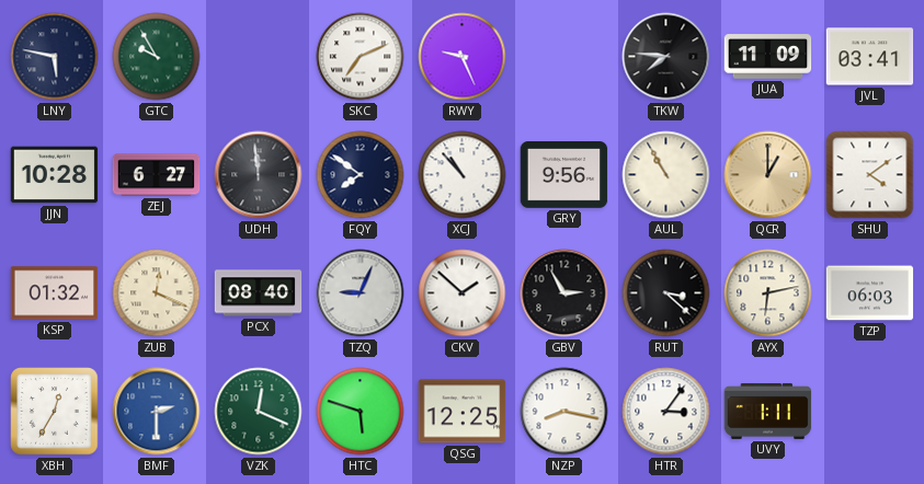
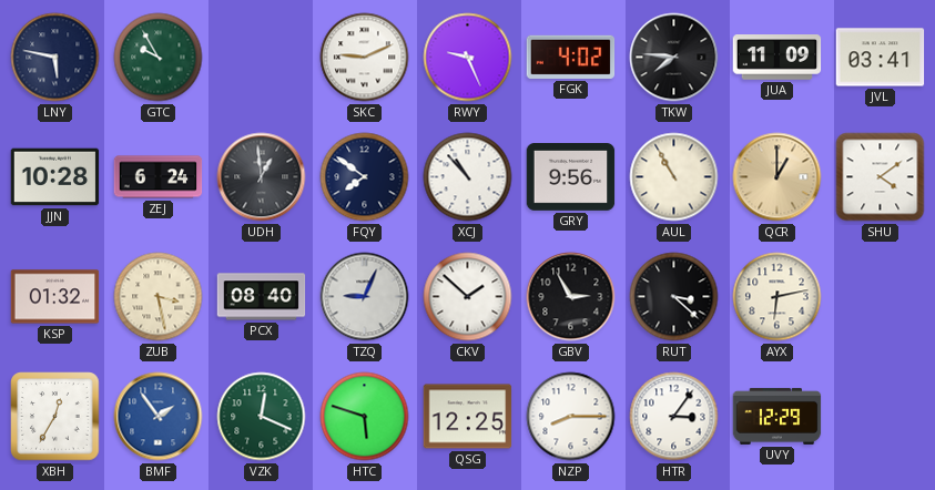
SKC: 7:11 -> 9:11
FGK: none -> 4:02
ZEJ: 6:27 -> 6:24
UDH: 11:59 -> 12:59
ZUB: 12:19 -> 3:28
TZP: 06:03 -> none
BMF: 2:30 -> 1:54
NZP: 8:17 -> 8:15
UVY: 1:11 -> 12:29
